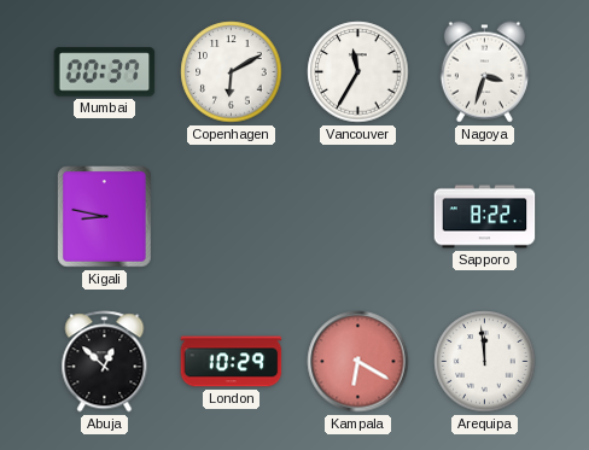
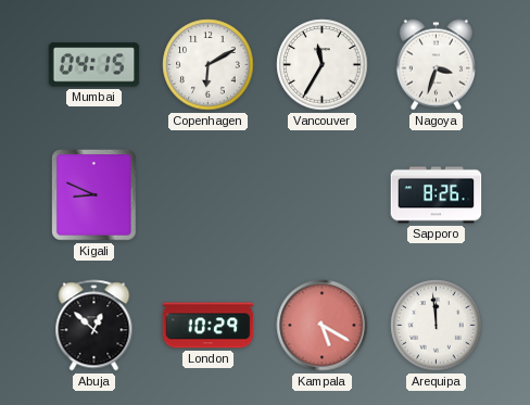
Mumbai: 00:37 -> 04:15
Kigali: 8:47 -> 8:49
Sapporo: 8:22 -> 8:26
Kampala: 6:20 -> 5:20
